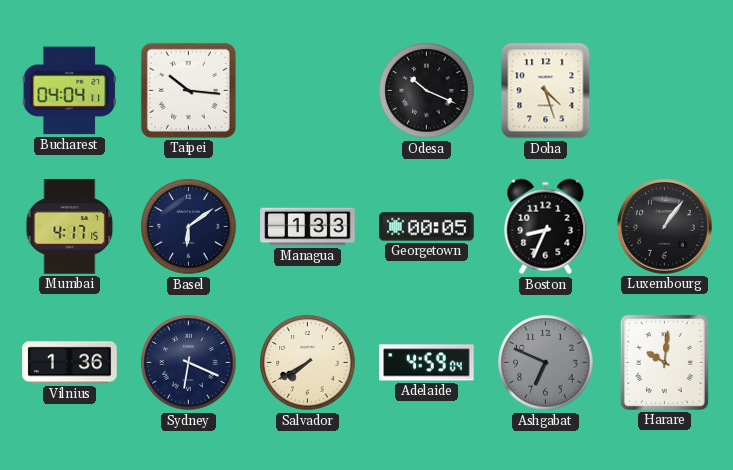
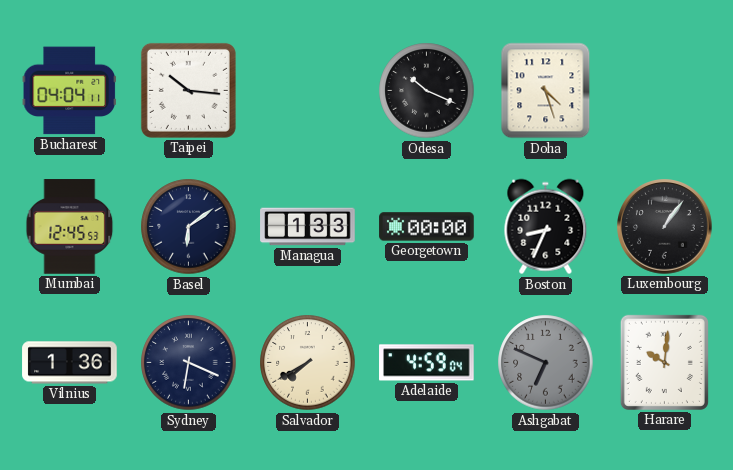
Mumbai: 4:17 -> 12:45
Georgetown: 00:05 -> 00:00
